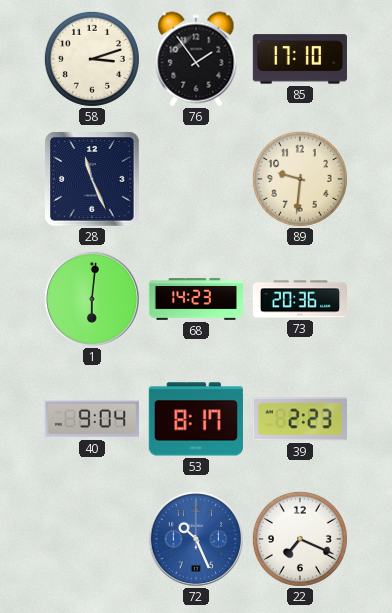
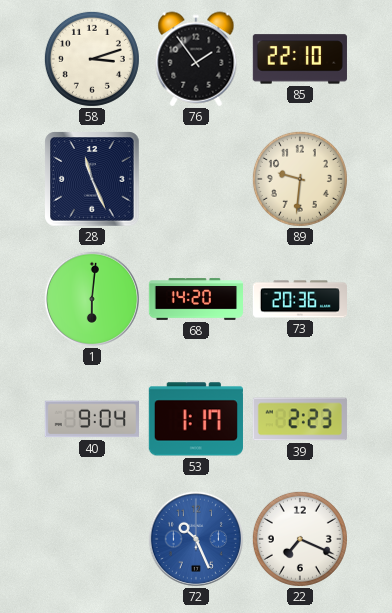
85: 17:10 -> 22:10
68: 14:23 -> 14:20
53: 8:17 -> 1:17
